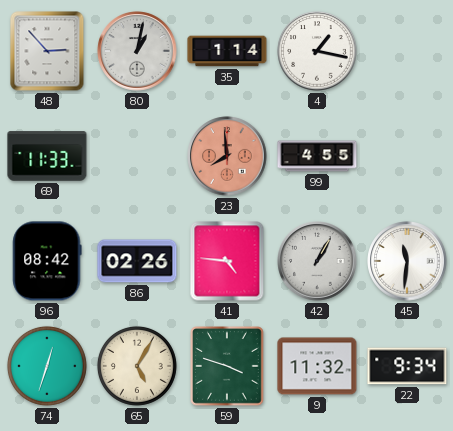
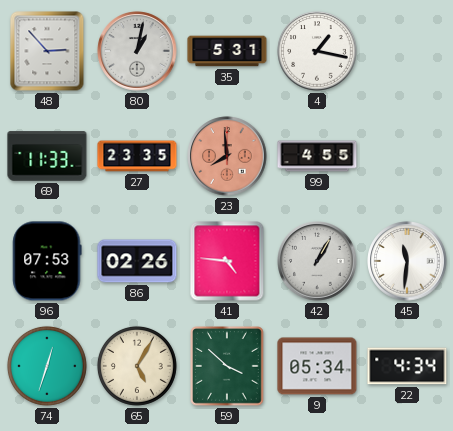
35: 1:14 -> 5:31
27: none -> 23:35
96: 08:42 -> 07:53
59: 3:48 -> 3:52
9: 11:32 -> 05:34
22: 9:34 -> 4:34
